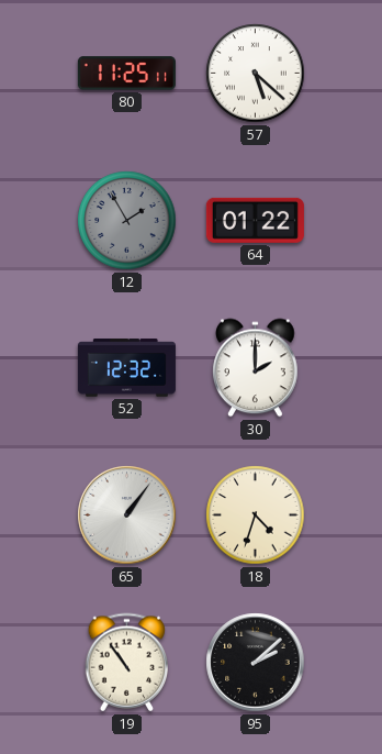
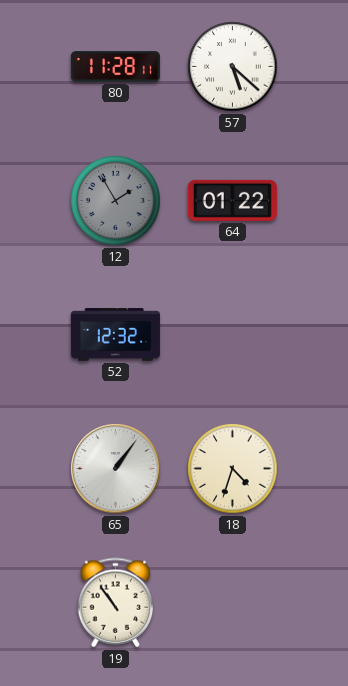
80: 11:25 -> 11:28
30: 2:00 -> none
95: 2:08 -> none
